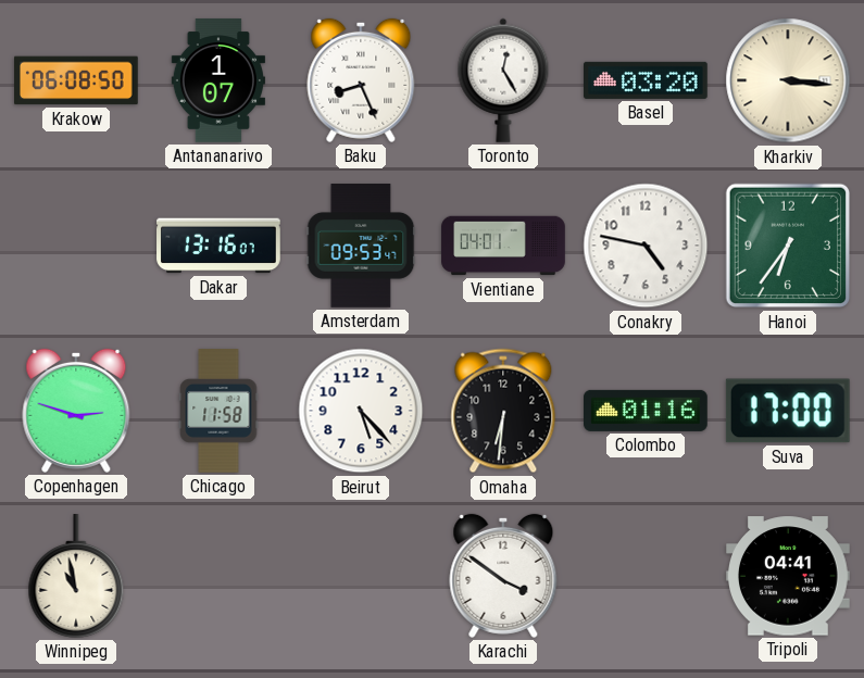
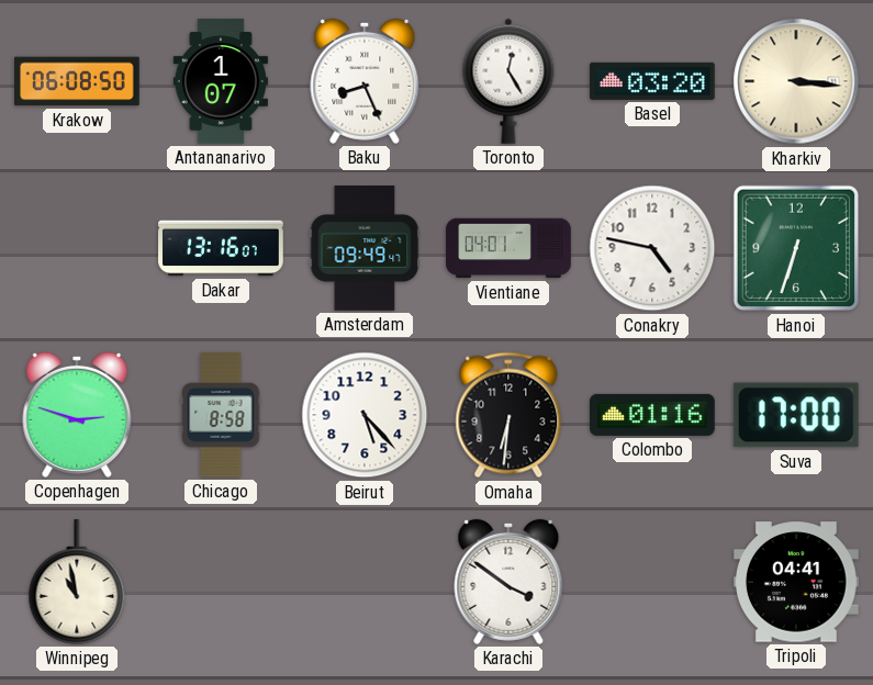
Amsterdam: 09:53 -> 09:49
Hanoi: 6:36 -> 6:33
Chicago: 11:58 -> 8:58
